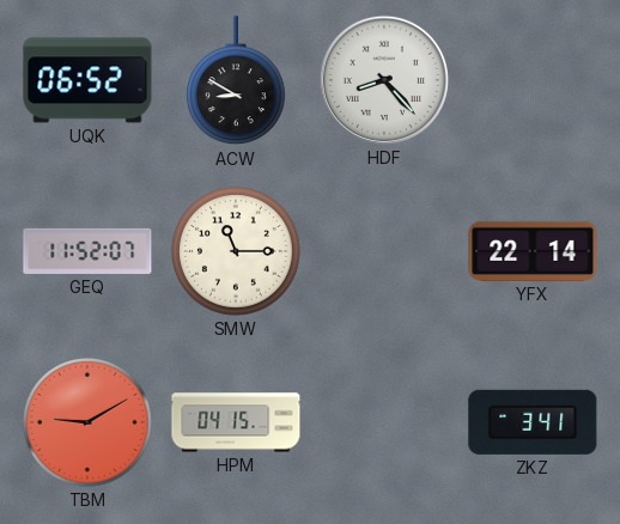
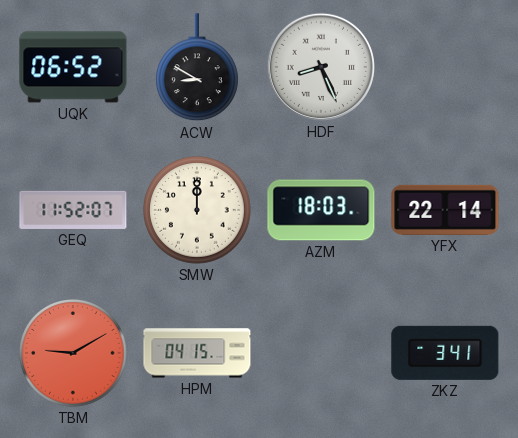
HDF: 8:23 -> 8:26
SMW: 11:15 -> 12:00
AZM: none -> 18:03
